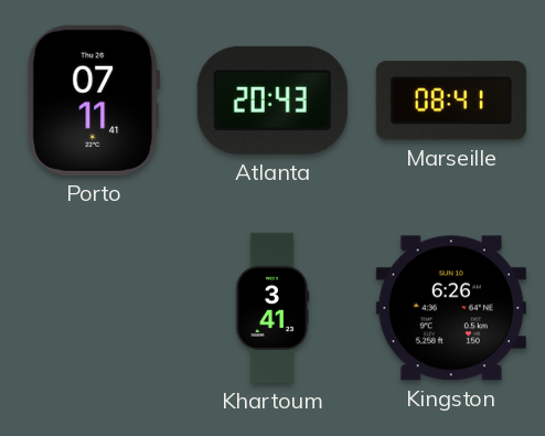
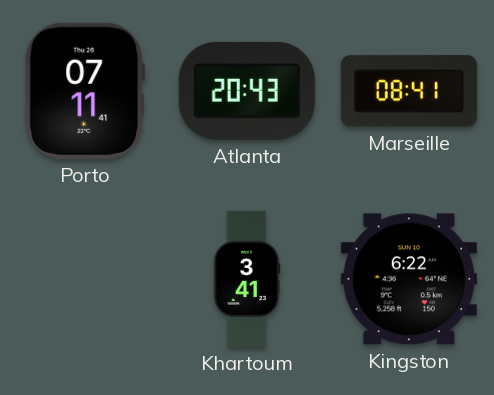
Kingston: 6:26 -> 6:22
